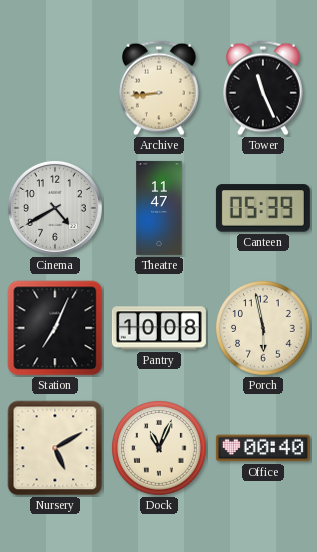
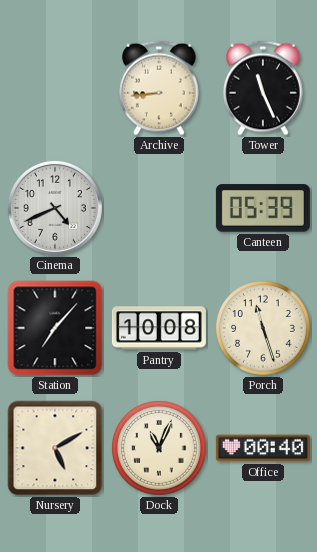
Cinema: 4:40 -> 4:41
Theatre: 11:47 -> none
Station: 7:04 -> 7:07
Porch: 5:58 -> 11:27
